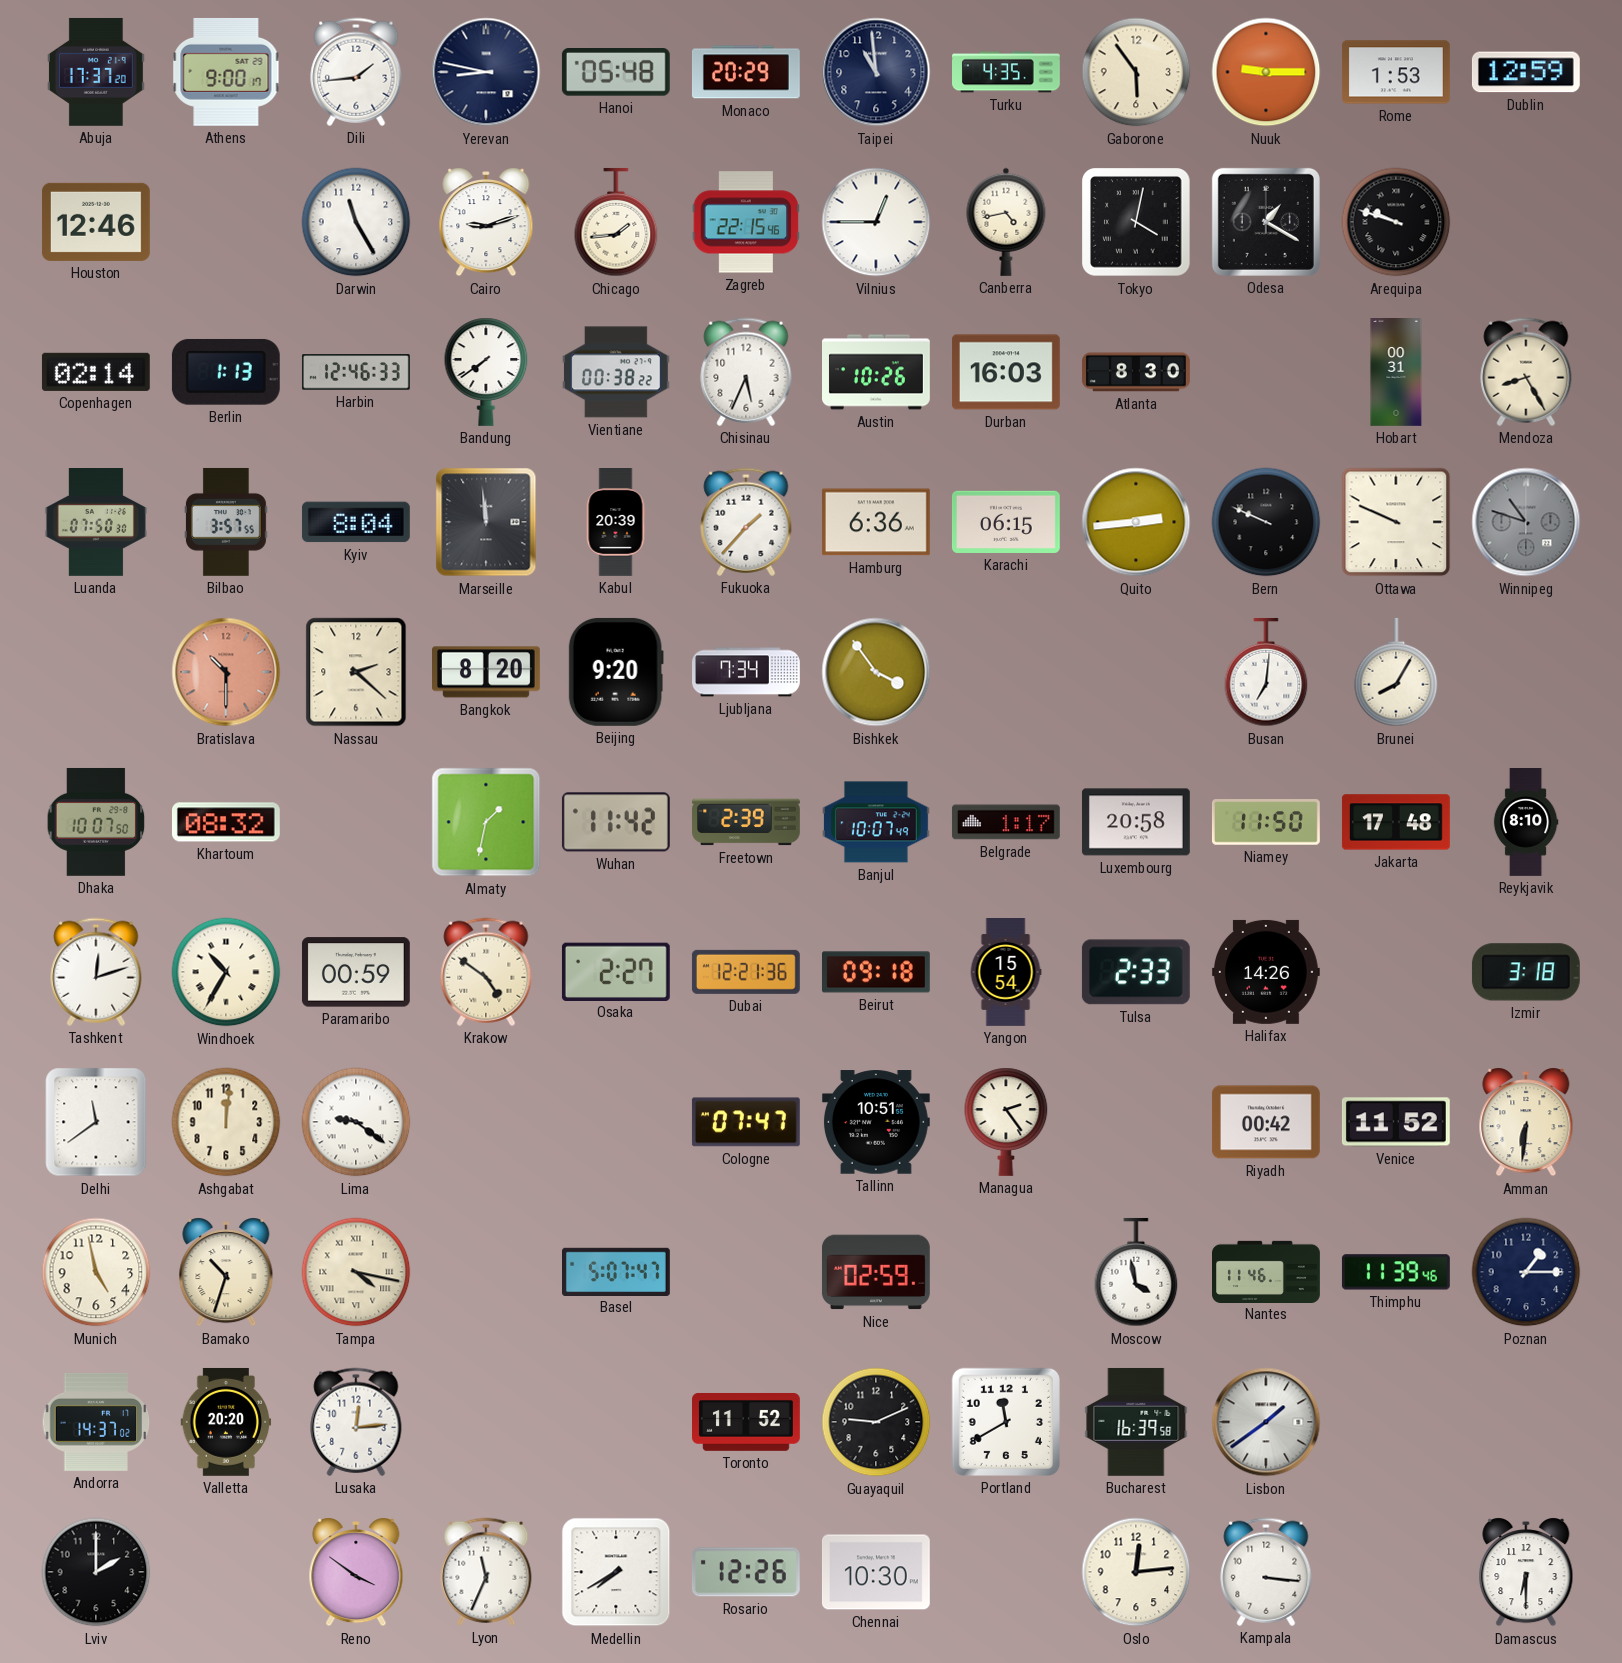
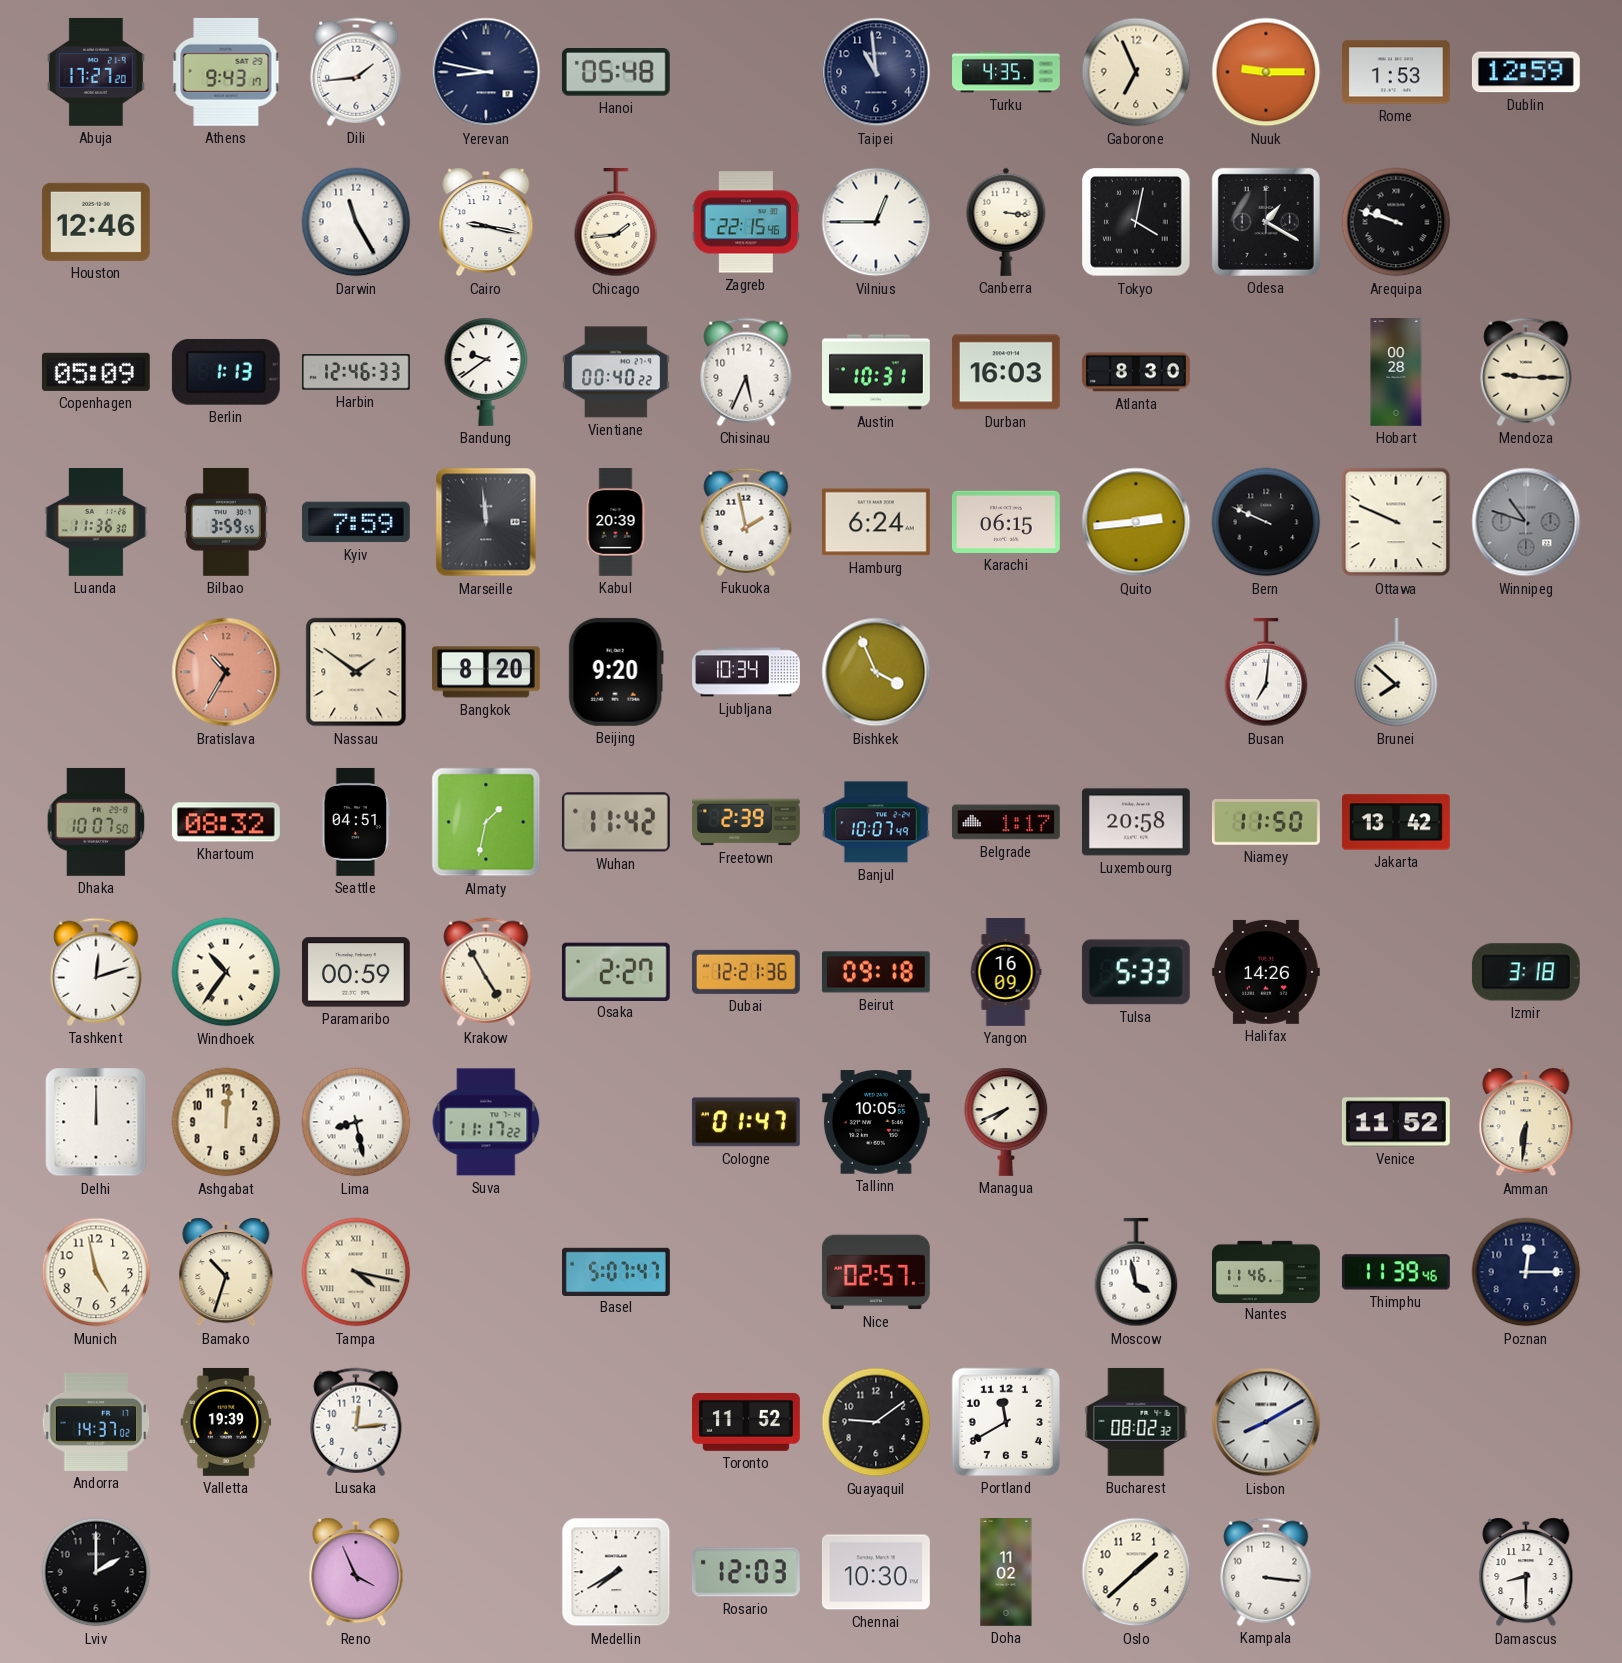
Abuja: 17:37 -> 17:27
Athens: 9:00 -> 9:43
Monaco: 20:29 -> none
Gaborone: 5:54 -> 6:56
Cairo: 9:12 -> 9:17
Canberra: 4:43 -> 3:16
Copenhagen: 02:14 -> 05:09
Bandung: 7:39 -> 9:39
Vientiane: 00:38 -> 00:40
Austin: 10:26 -> 10:31
Hobart: 00:31 -> 00:28
Mendoza: 8:25 -> 9:15
Luanda: 07:50 -> 11:36
Bilbao: 3:57 -> 3:59
Kyiv: 8:04 -> 7:59
Fukuoka: 1:37 -> 1:58
Hamburg: 6:36 -> 6:24
Bratislava: 10:30 -> 10:35
Nassau: 2:22 -> 1:51
Ljubljana: 7:34 -> 10:34
Bishkek: 3:54 -> 3:56
Brunei: 8:05 -> 7:52
Seattle: none -> 04:51
Jakarta: 17:48 -> 13:42
Reykjavik: 8:10 -> none
Windhoek: 10:35 -> 10:36
Krakow: 4:51 -> 4:55
Yangon: 15:54 -> 16:09
Tulsa: 2:33 -> 5:33
Delhi: 11:39 -> 12:00
Lima: 9:21 -> 8:28
Suva: none -> 11:17
Cologne: 07:47 -> 01:47
Tallinn: 10:51 -> 10:05
Managua: 2:24 -> 7:41
Riyadh: 00:42 -> none
Nice: 02:59 -> 02:57
Poznan: 1:15 -> 12:15
Valletta: 20:20 -> 19:39
Guayaquil: 9:11 -> 9:09
Bucharest: 16:39 -> 08:02
Lisbon: 1:39 -> 8:10
Reno: 3:51 -> 3:56
Lyon: 11:34 -> none
Rosario: 12:26 -> 12:03
Doha: none -> 11:02
Oslo: 12:14 -> 1:38
Damascus: 6:30 -> 8:30
